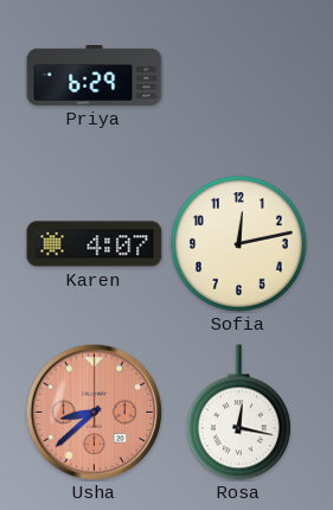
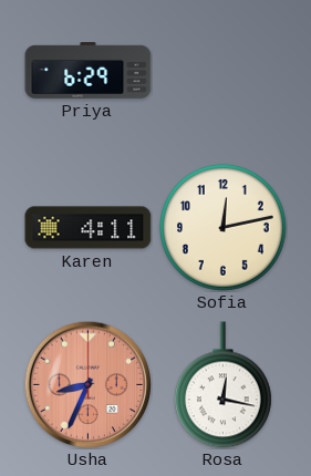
Karen: 4:07 -> 4:11
Usha: 8:38 -> 8:34
